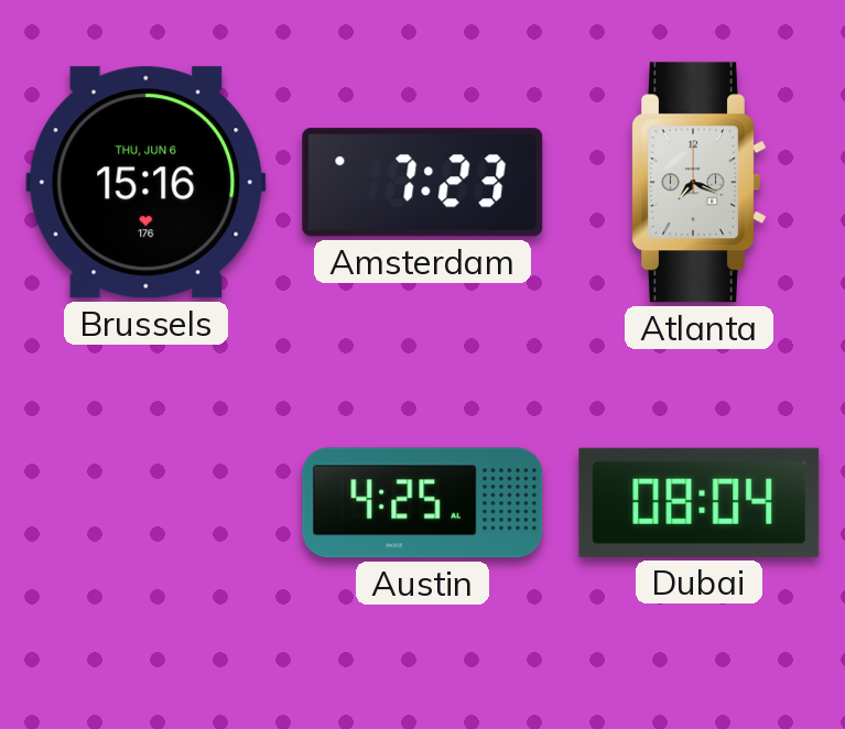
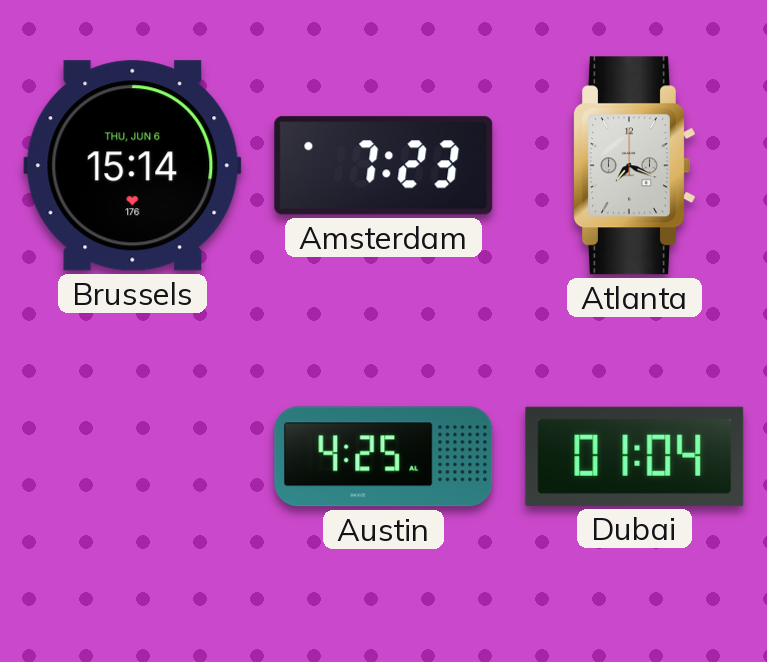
Brussels: 15:16 -> 15:14
Dubai: 08:04 -> 01:04
